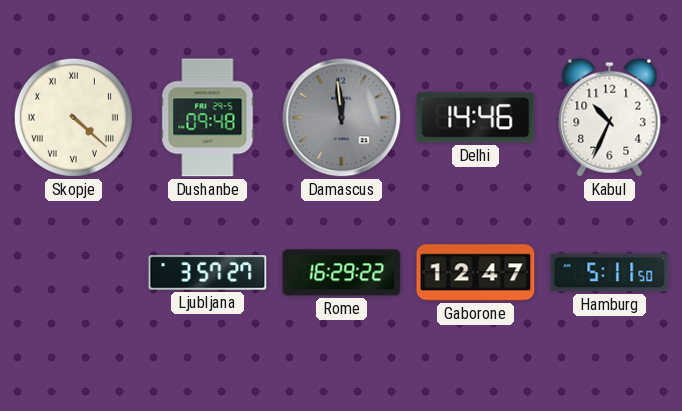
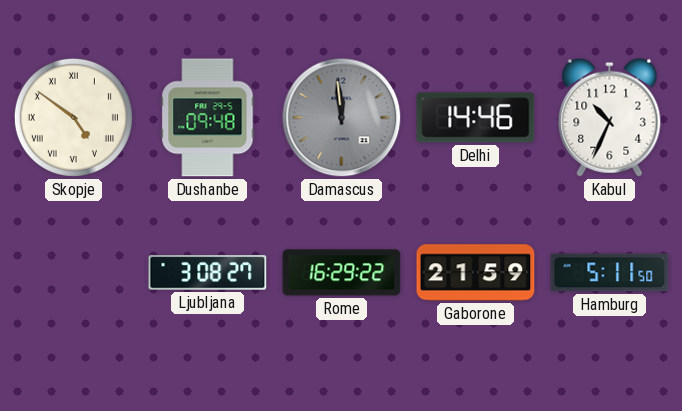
Skopje: 4:22 -> 4:51
Ljubljana: 3:57 -> 3:08
Gaborone: 12:47 -> 21:59
